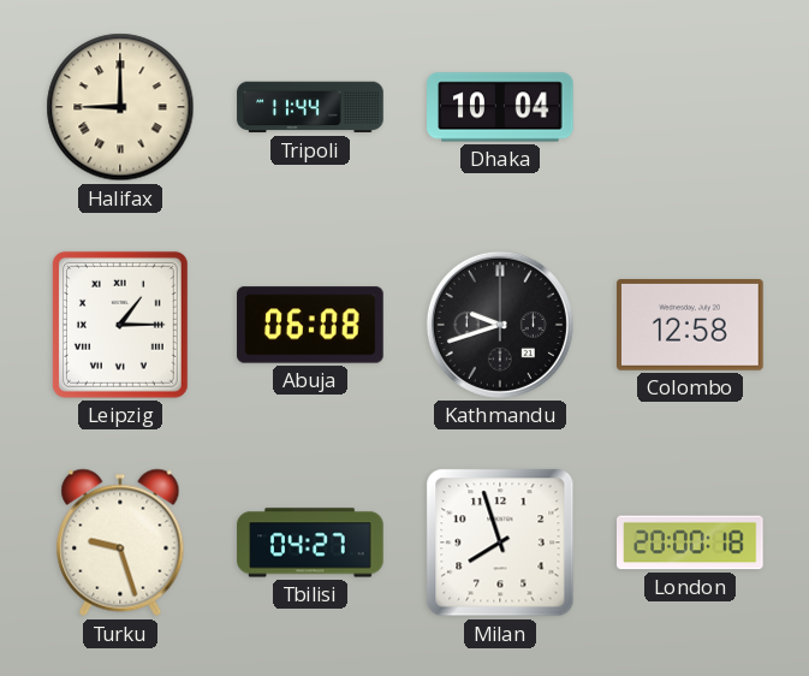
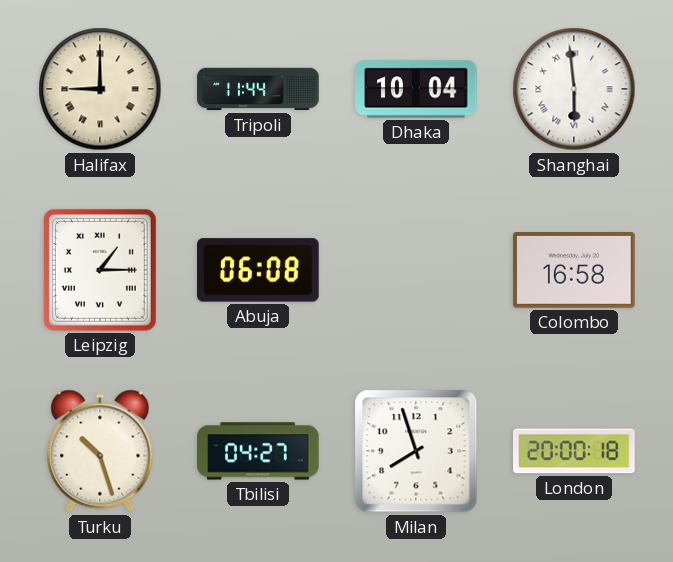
Shanghai: none -> 5:59
Kathmandu: 9:42 -> none
Colombo: 12:58 -> 16:58
Turku: 9:27 -> 10:27
